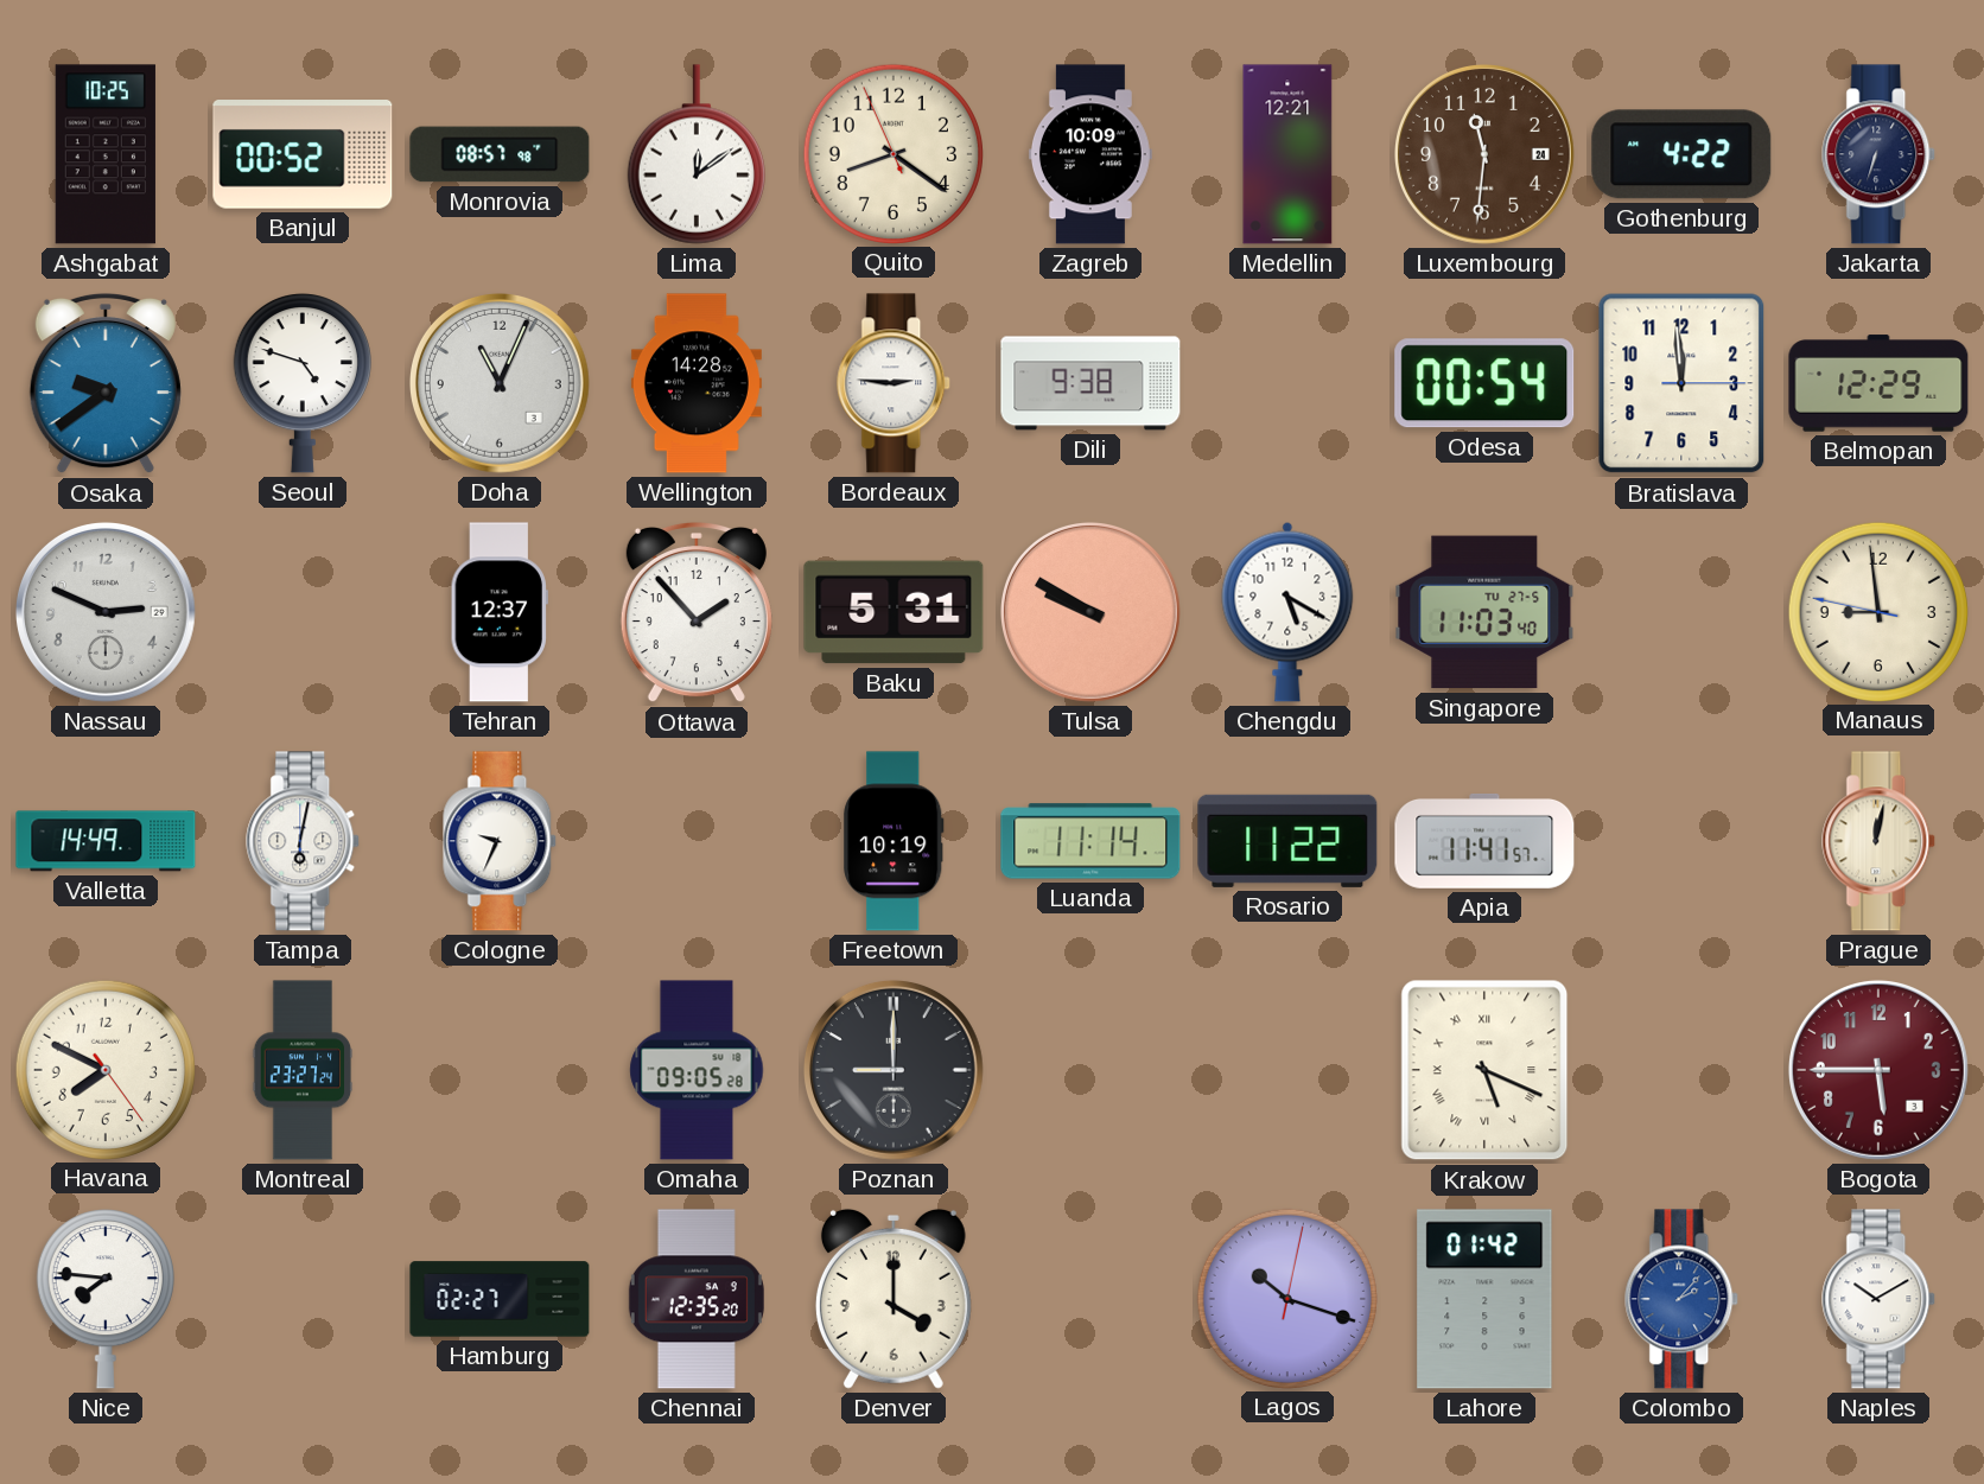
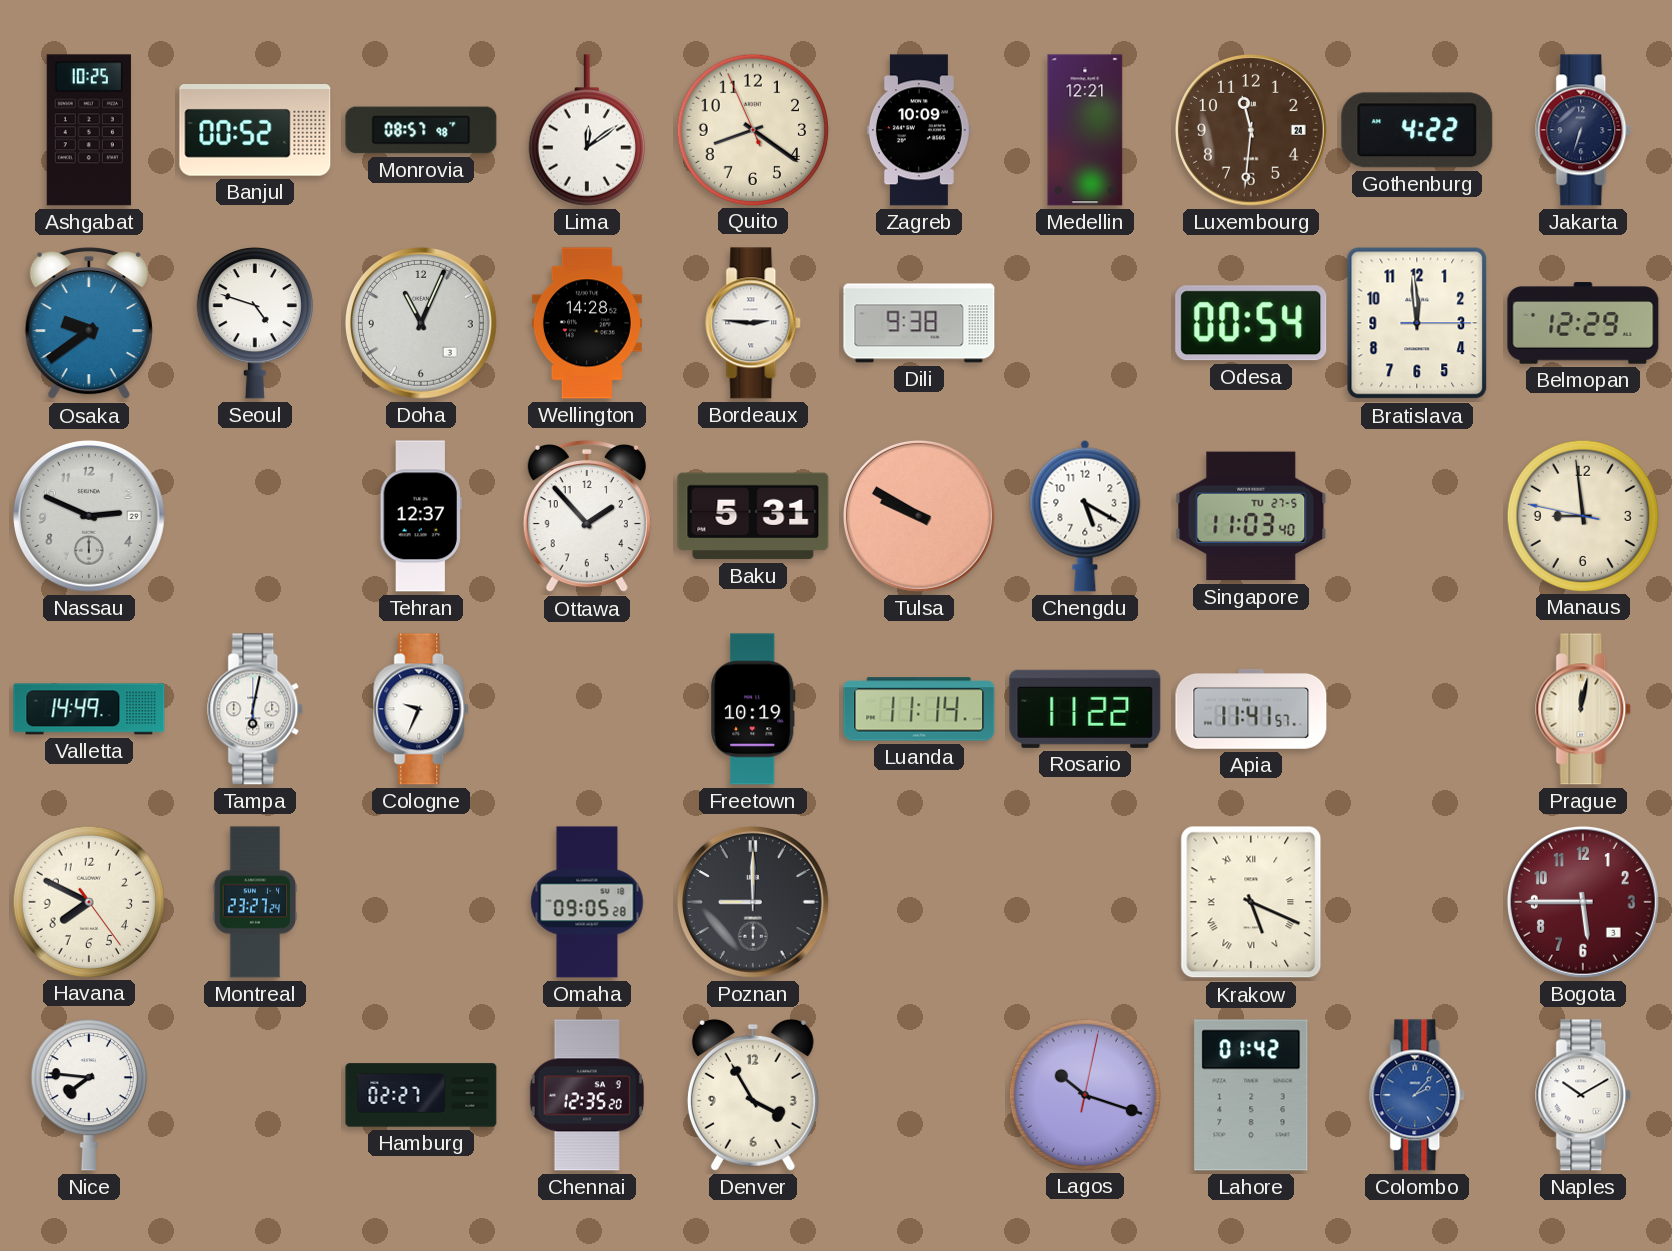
Denver: 4:00 -> 3:55
